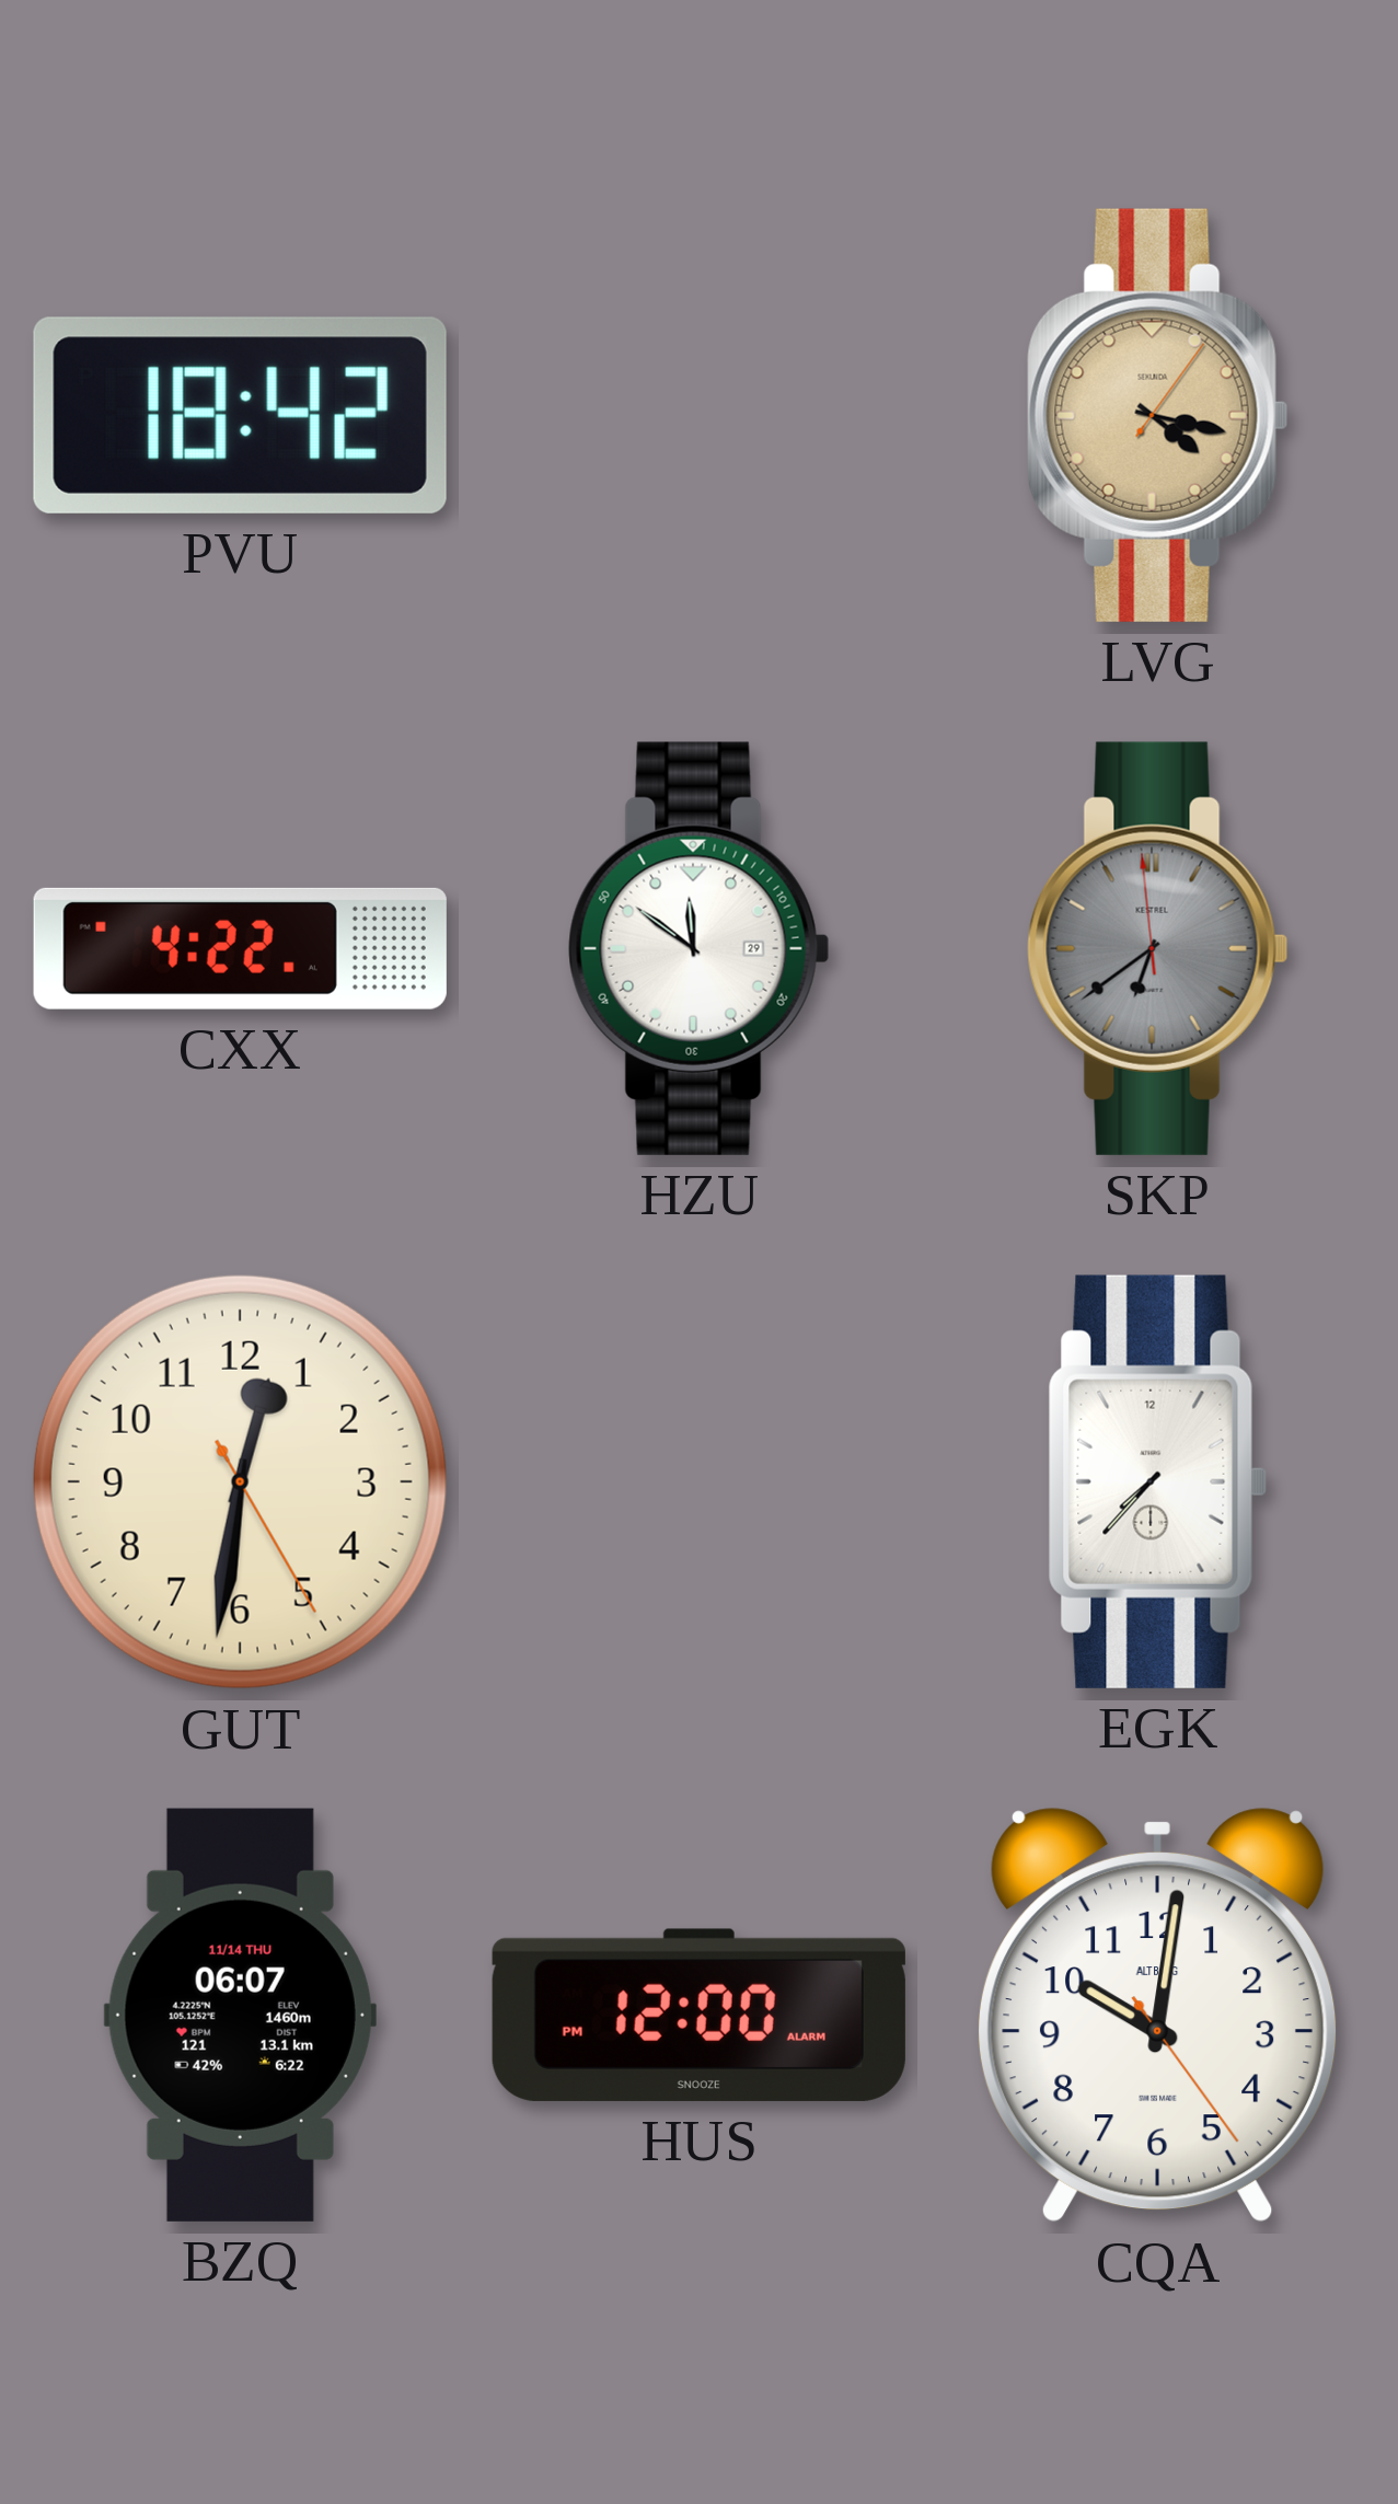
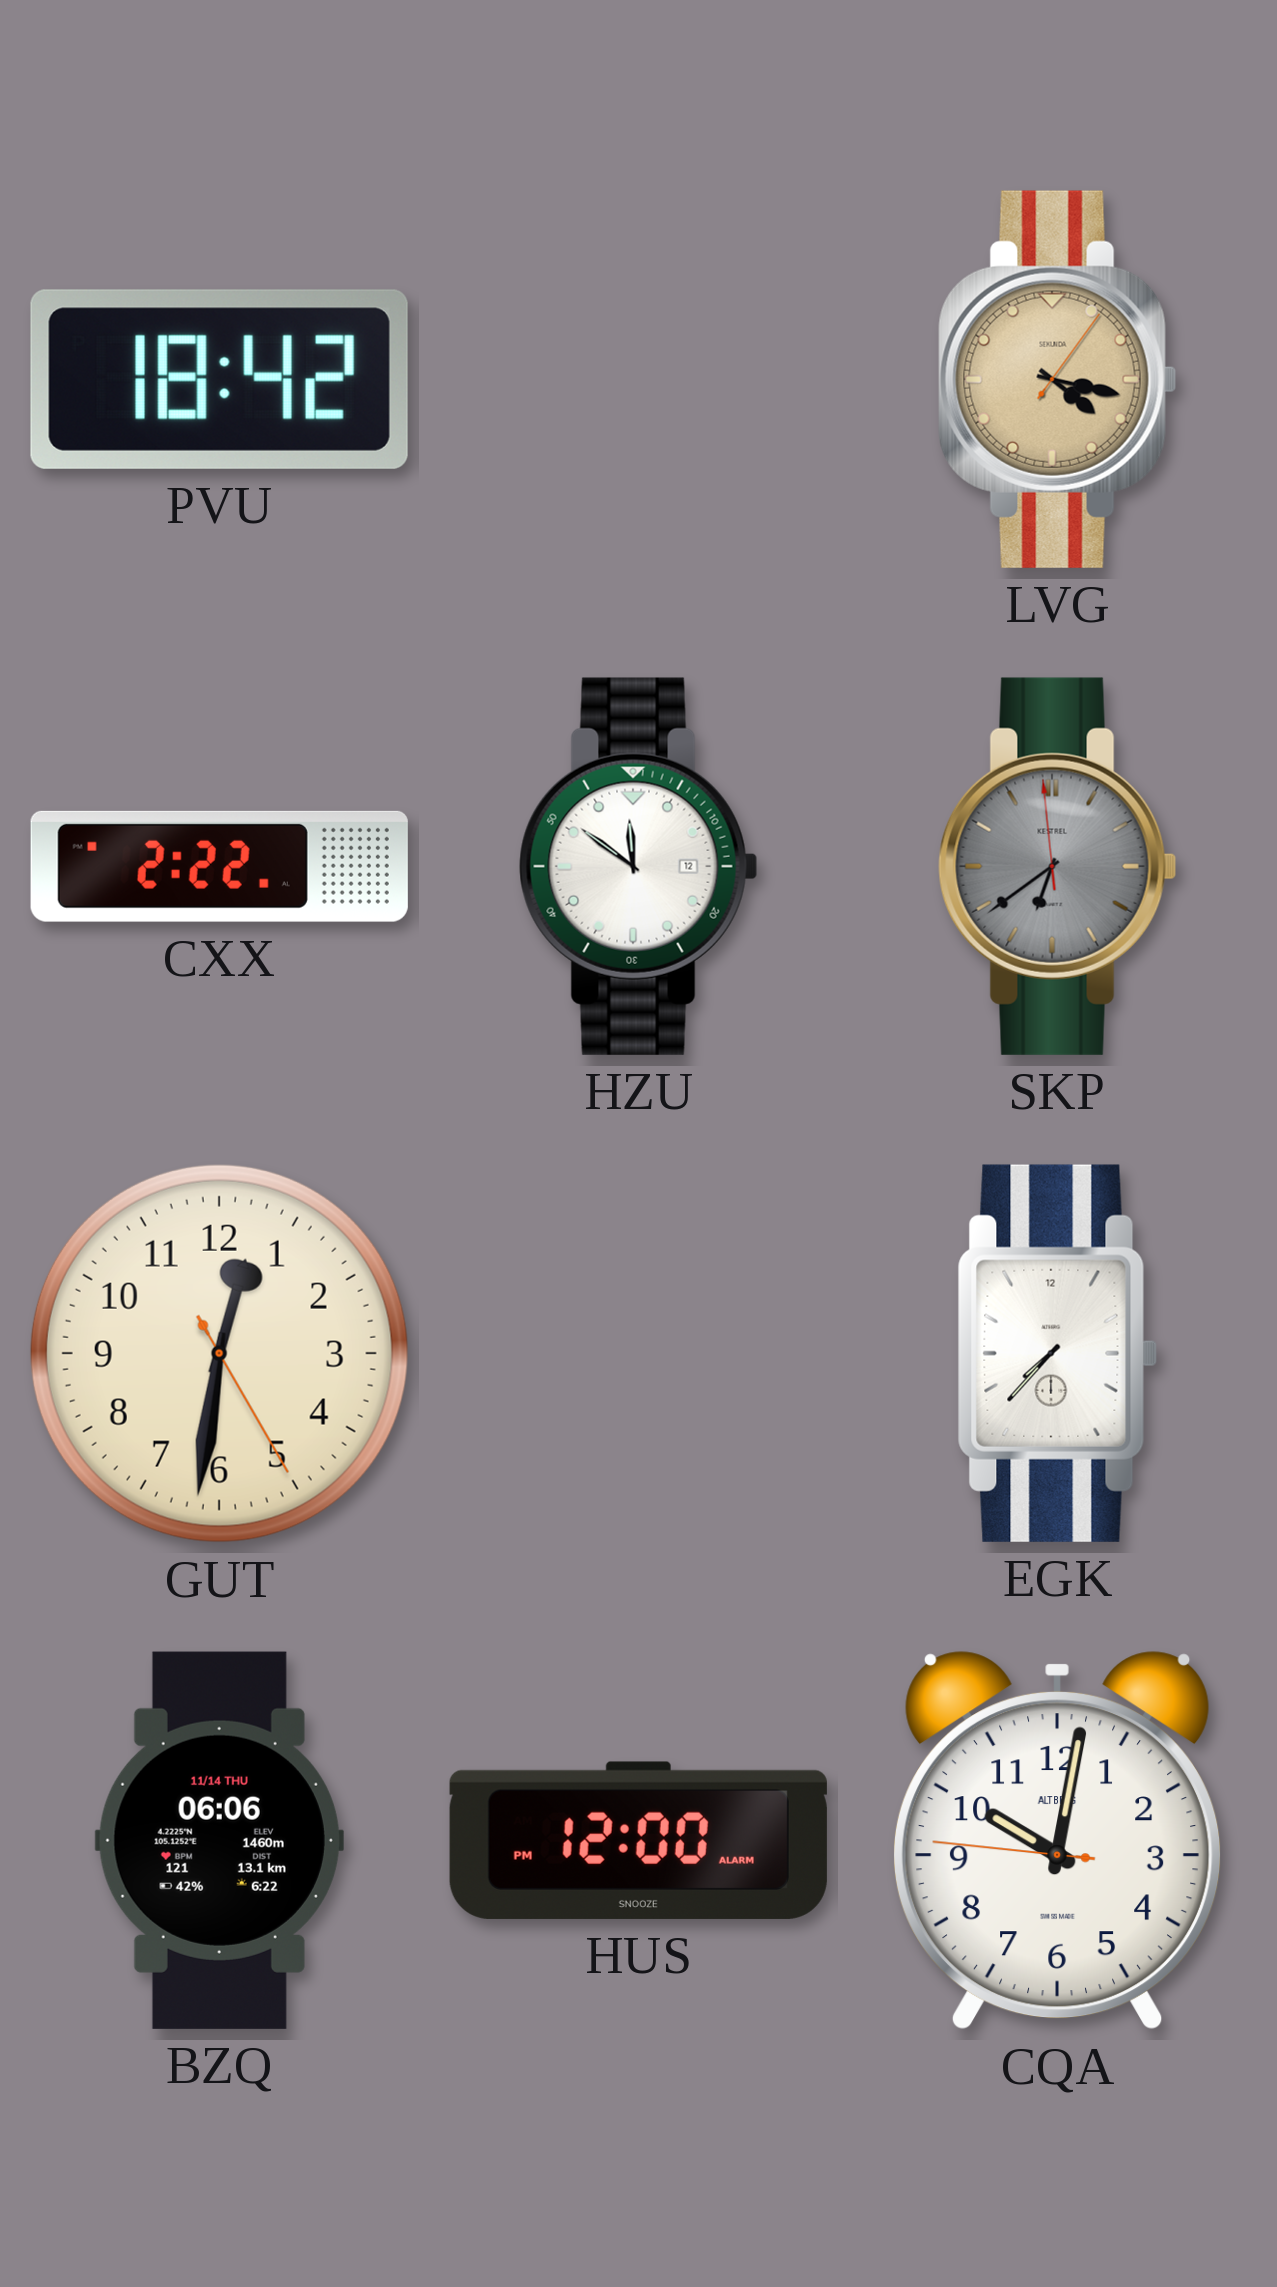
CXX: 4:22 -> 2:22
HZU date: 29 -> 12
BZQ: 06:07 -> 06:06
CQA: 10:01:24 -> 10:01:46
